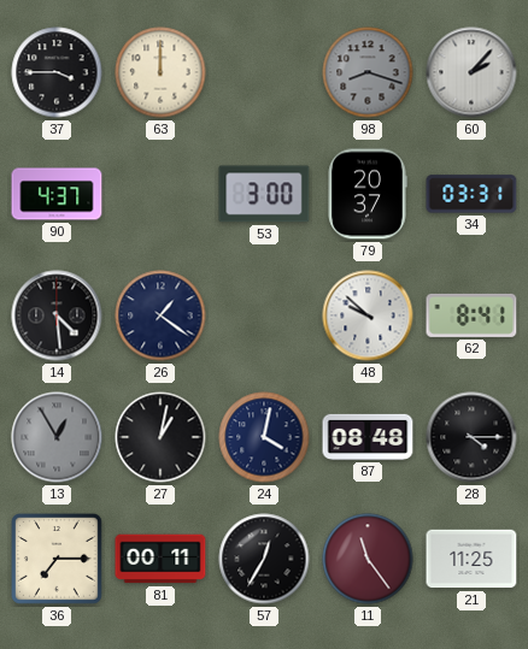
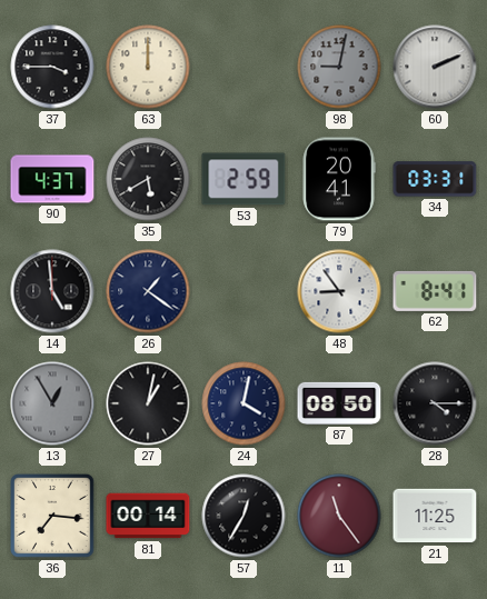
98: 8:18 -> 9:02
60: 2:07 -> 2:11
35: none -> 5:40
53: 3:00 -> 2:59
79: 20:37 -> 20:41
14: 4:29 -> 4:59
48: 9:52 -> 8:54
87: 08:48 -> 08:50
36: 7:15 -> 7:16
81: 00:11 -> 00:14
